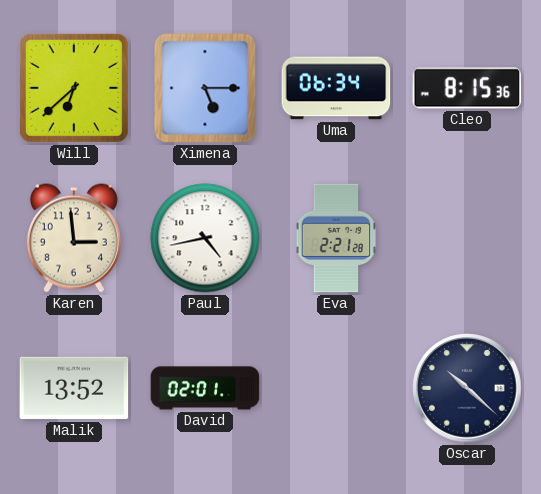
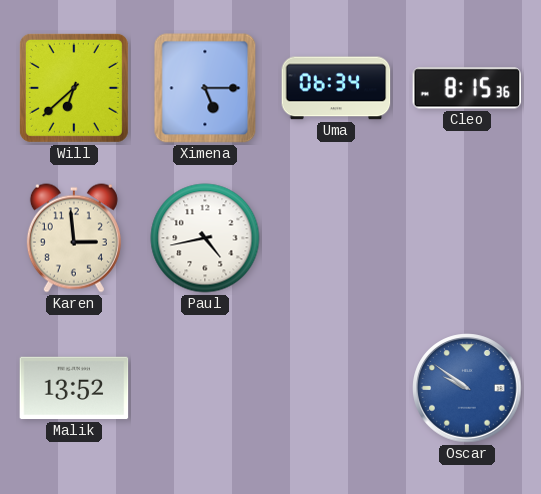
Eva: 2:21 -> none
David: 02:01 -> none
Oscar: 10:22 -> 9:51
Oscar dial: navy -> blue
